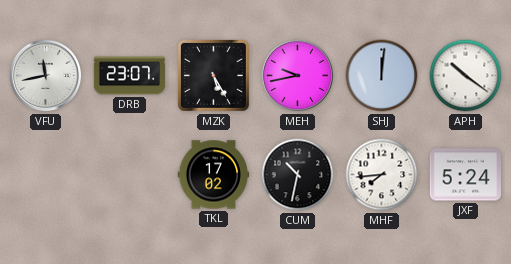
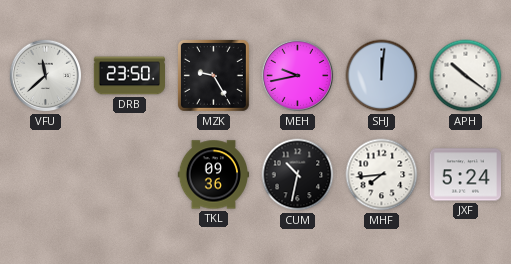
VFU: 11:43 -> 11:38
DRB: 23:07 -> 23:50
MZK: 5:25 -> 9:25
TKL: 17:02 -> 09:36
